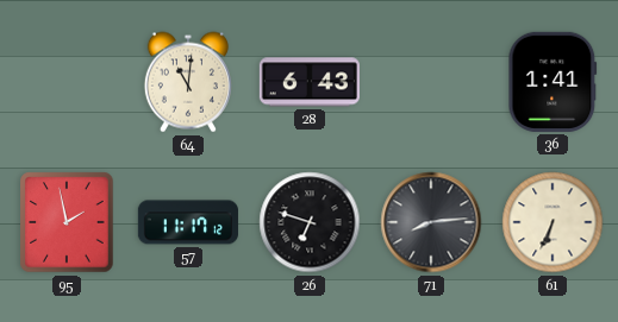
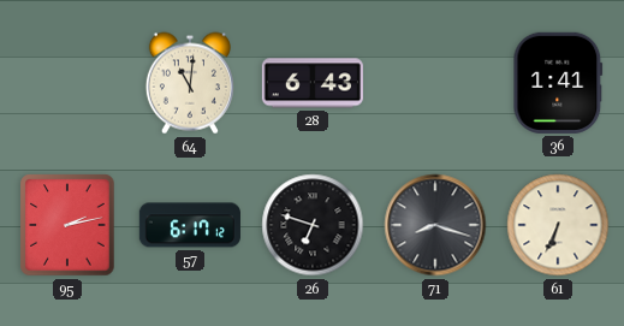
95: 1:58 -> 2:13
57: 11:17 -> 6:17
71: 8:14 -> 8:18
